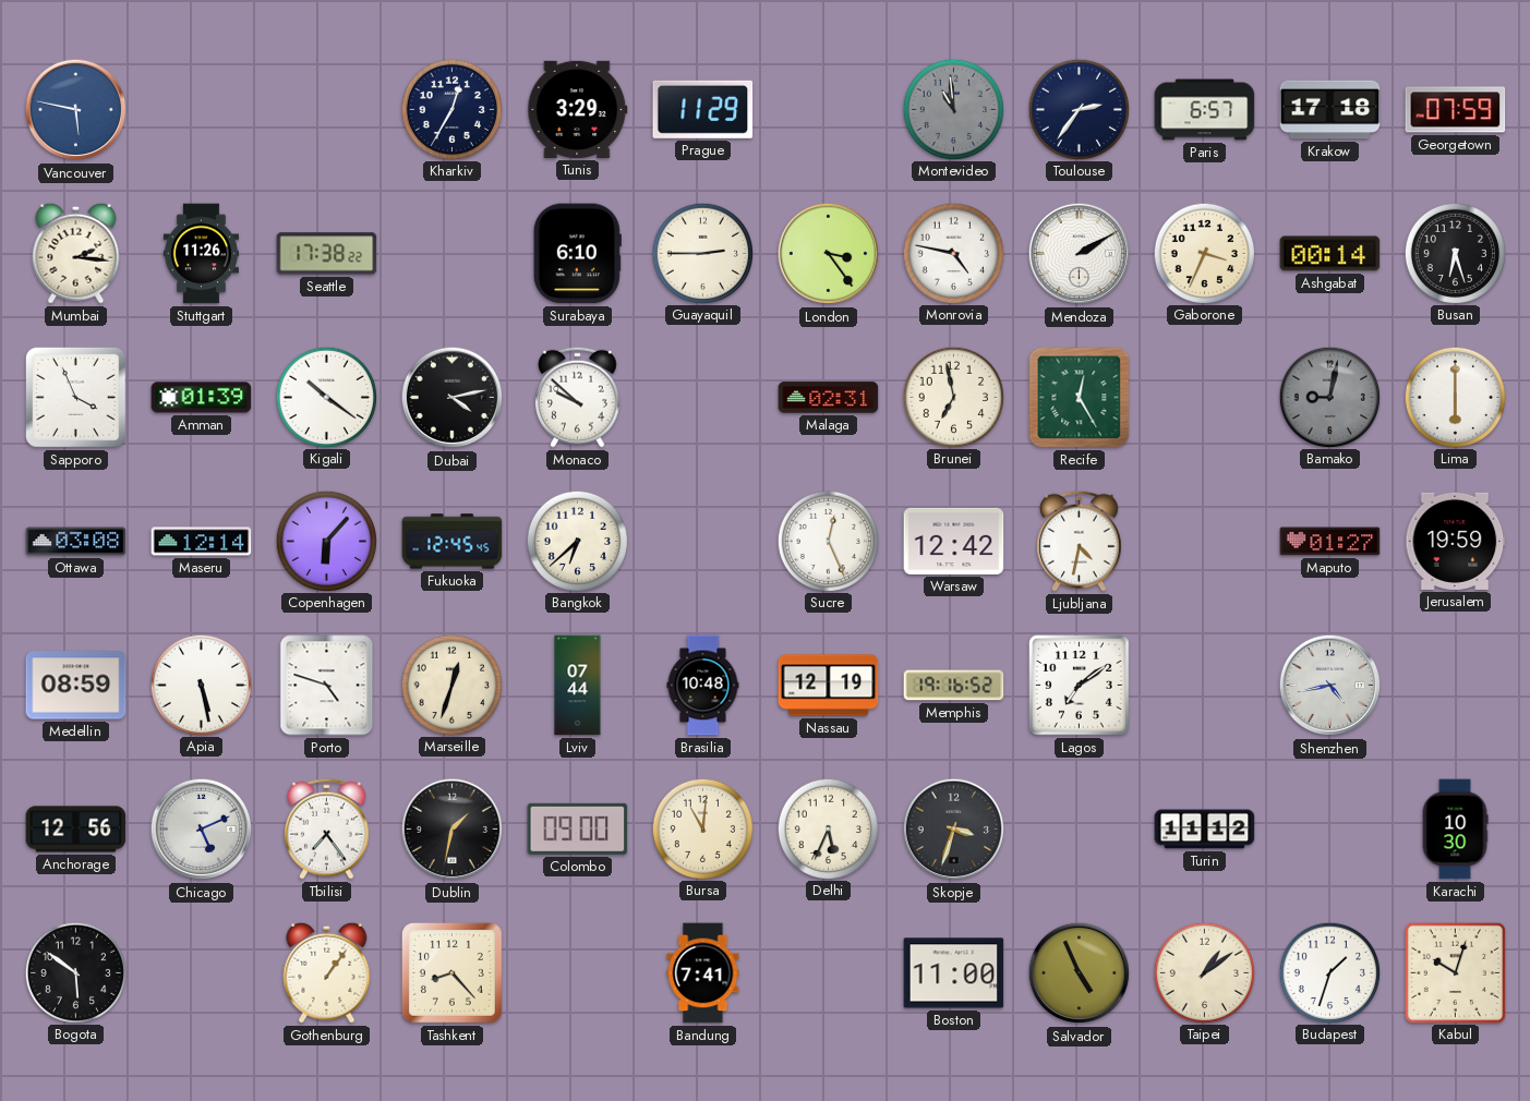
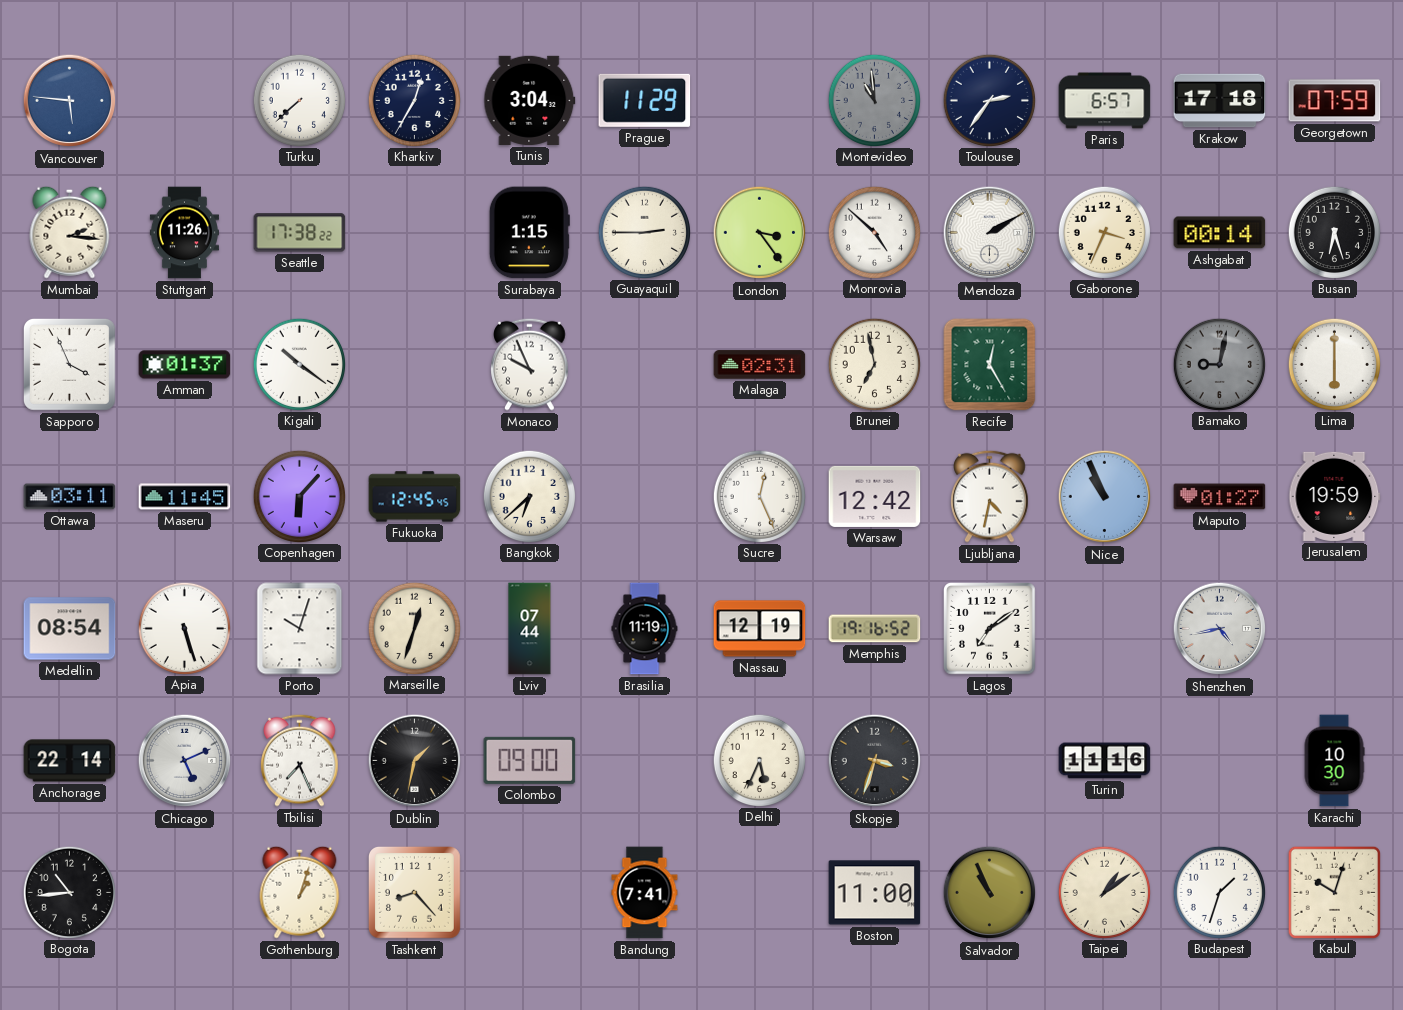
Vancouver: 5:47 -> 5:46
Turku: none -> 7:38
Tunis: 3:29 -> 3:04
Surabaya: 6:10 -> 1:15
Monrovia: 4:47 -> 4:52
Amman: 01:39 -> 01:37
Dubai: 4:13 -> none
Monaco: 9:52 -> 9:56
Ottawa: 03:08 -> 03:11
Maseru: 12:14 -> 11:45
Nice: none -> 10:56
Medellin: 08:59 -> 08:54
Apia: 5:28 -> 5:27
Porto: 4:48 -> 10:03
Brasilia: 10:48 -> 11:19
Anchorage: 12:56 -> 22:14
Tbilisi: 7:24 -> 7:26
Bursa: 11:01 -> none
Turin: 11:12 -> 11:16
Bogota: 5:51 -> 10:44
Gothenburg: 1:06 -> 1:03
Salvador: 4:56 -> 10:56
